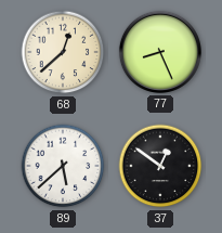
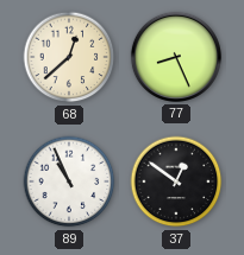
89: 5:38 -> 10:56
